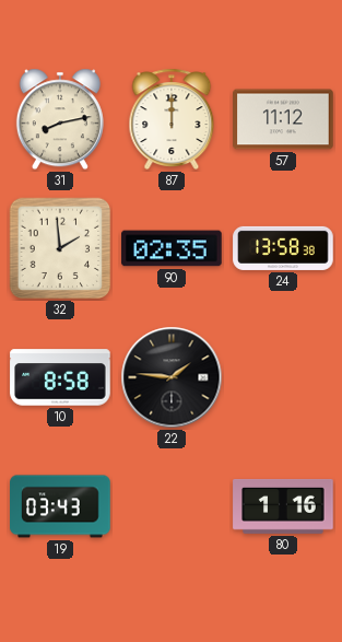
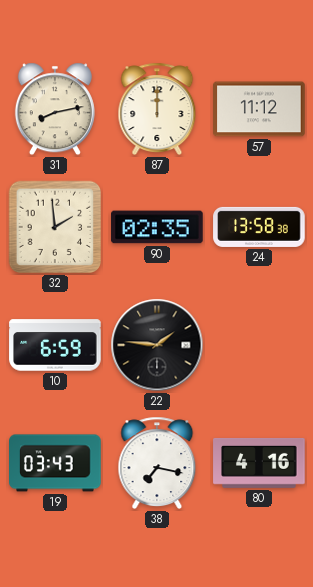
10: 8:58 -> 6:59
38: none -> 7:17
80: 1:16 -> 4:16
